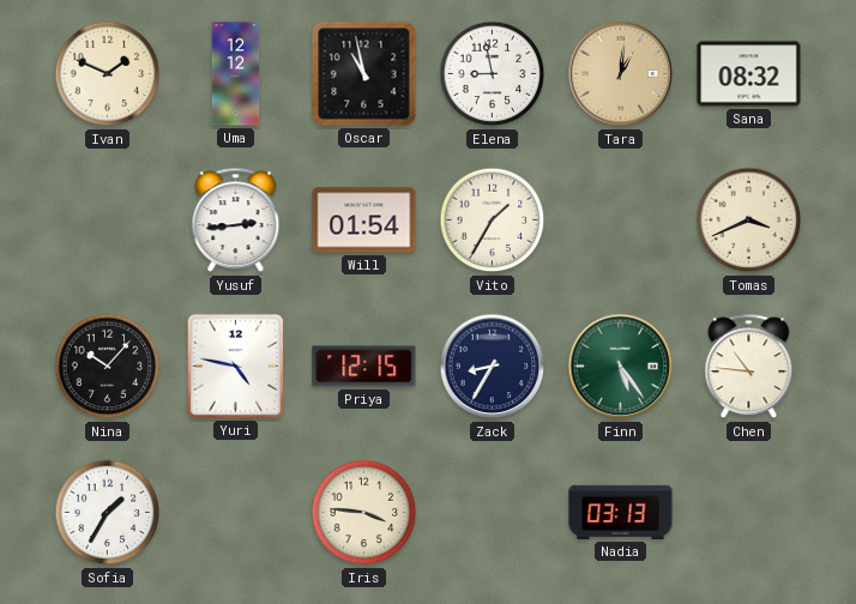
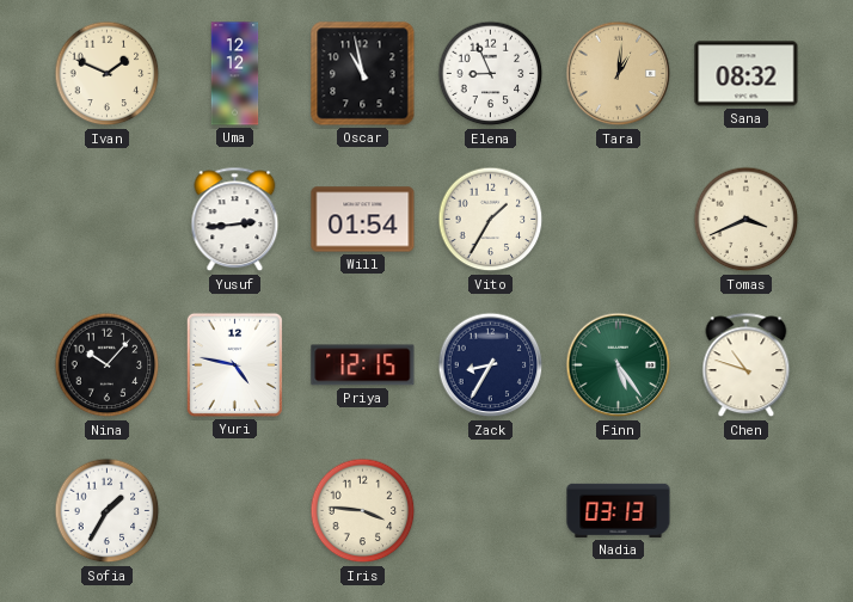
Elena: 8:58 -> 8:56
Chen: 10:46 -> 10:48
